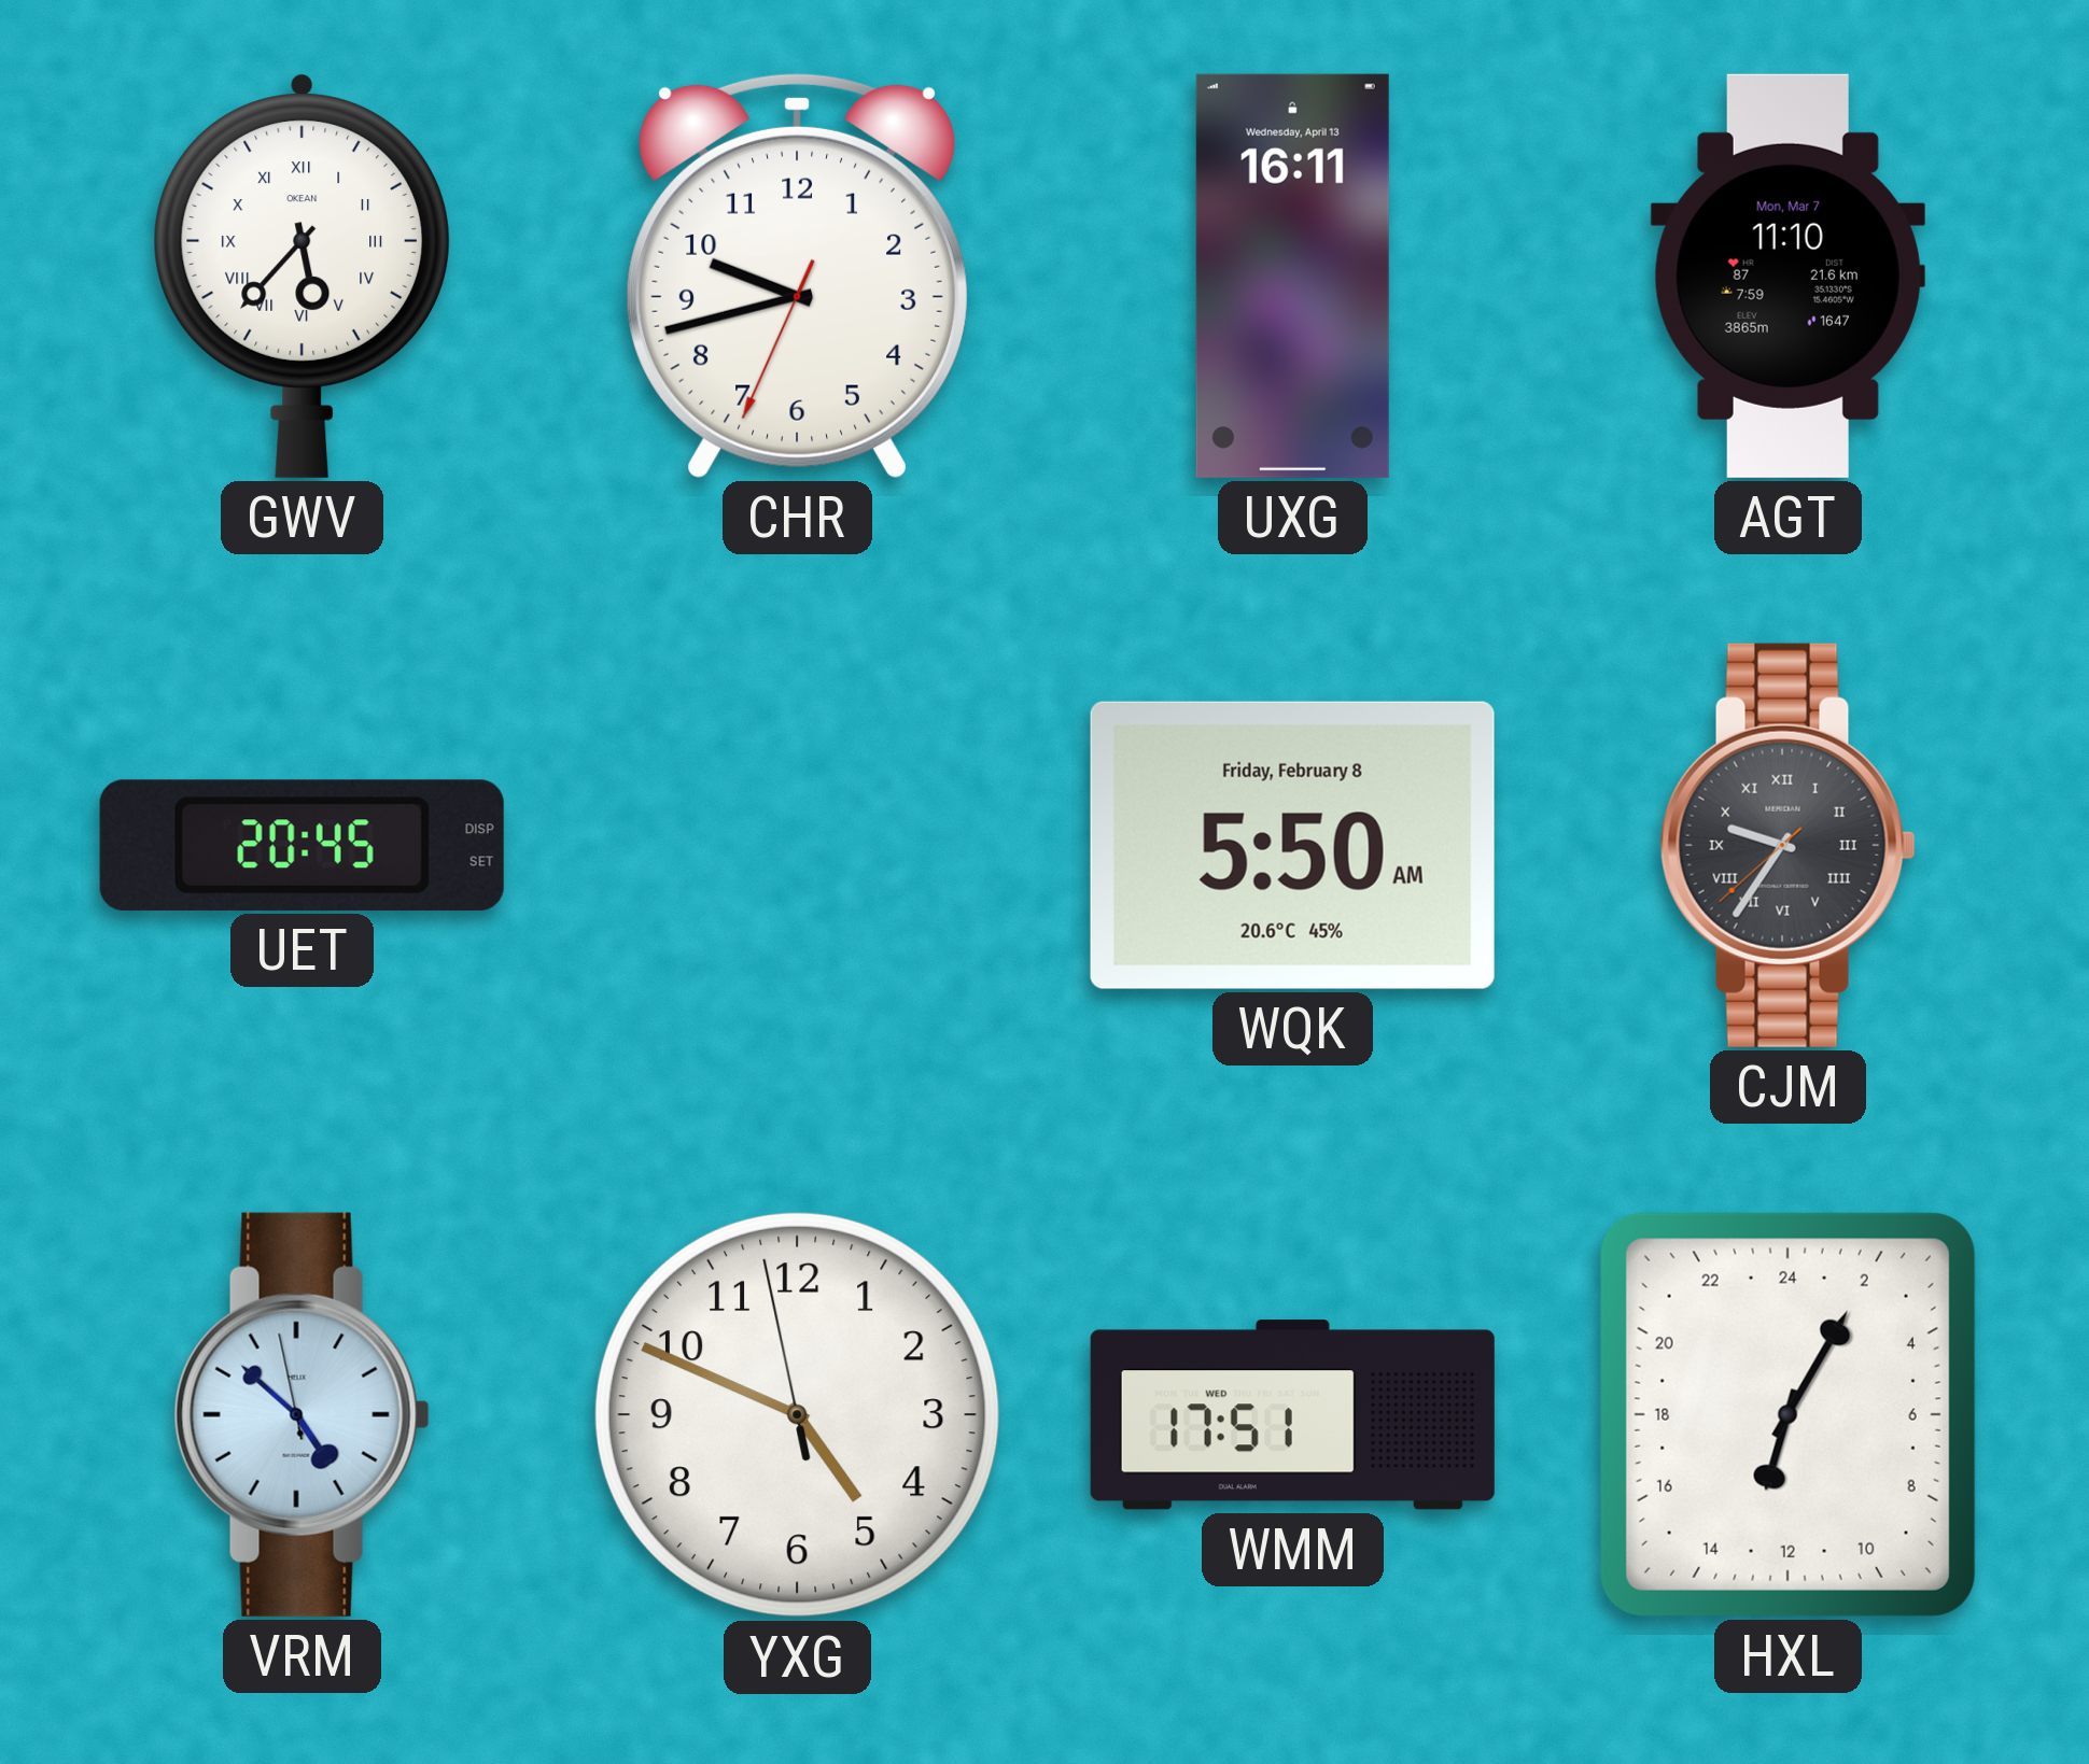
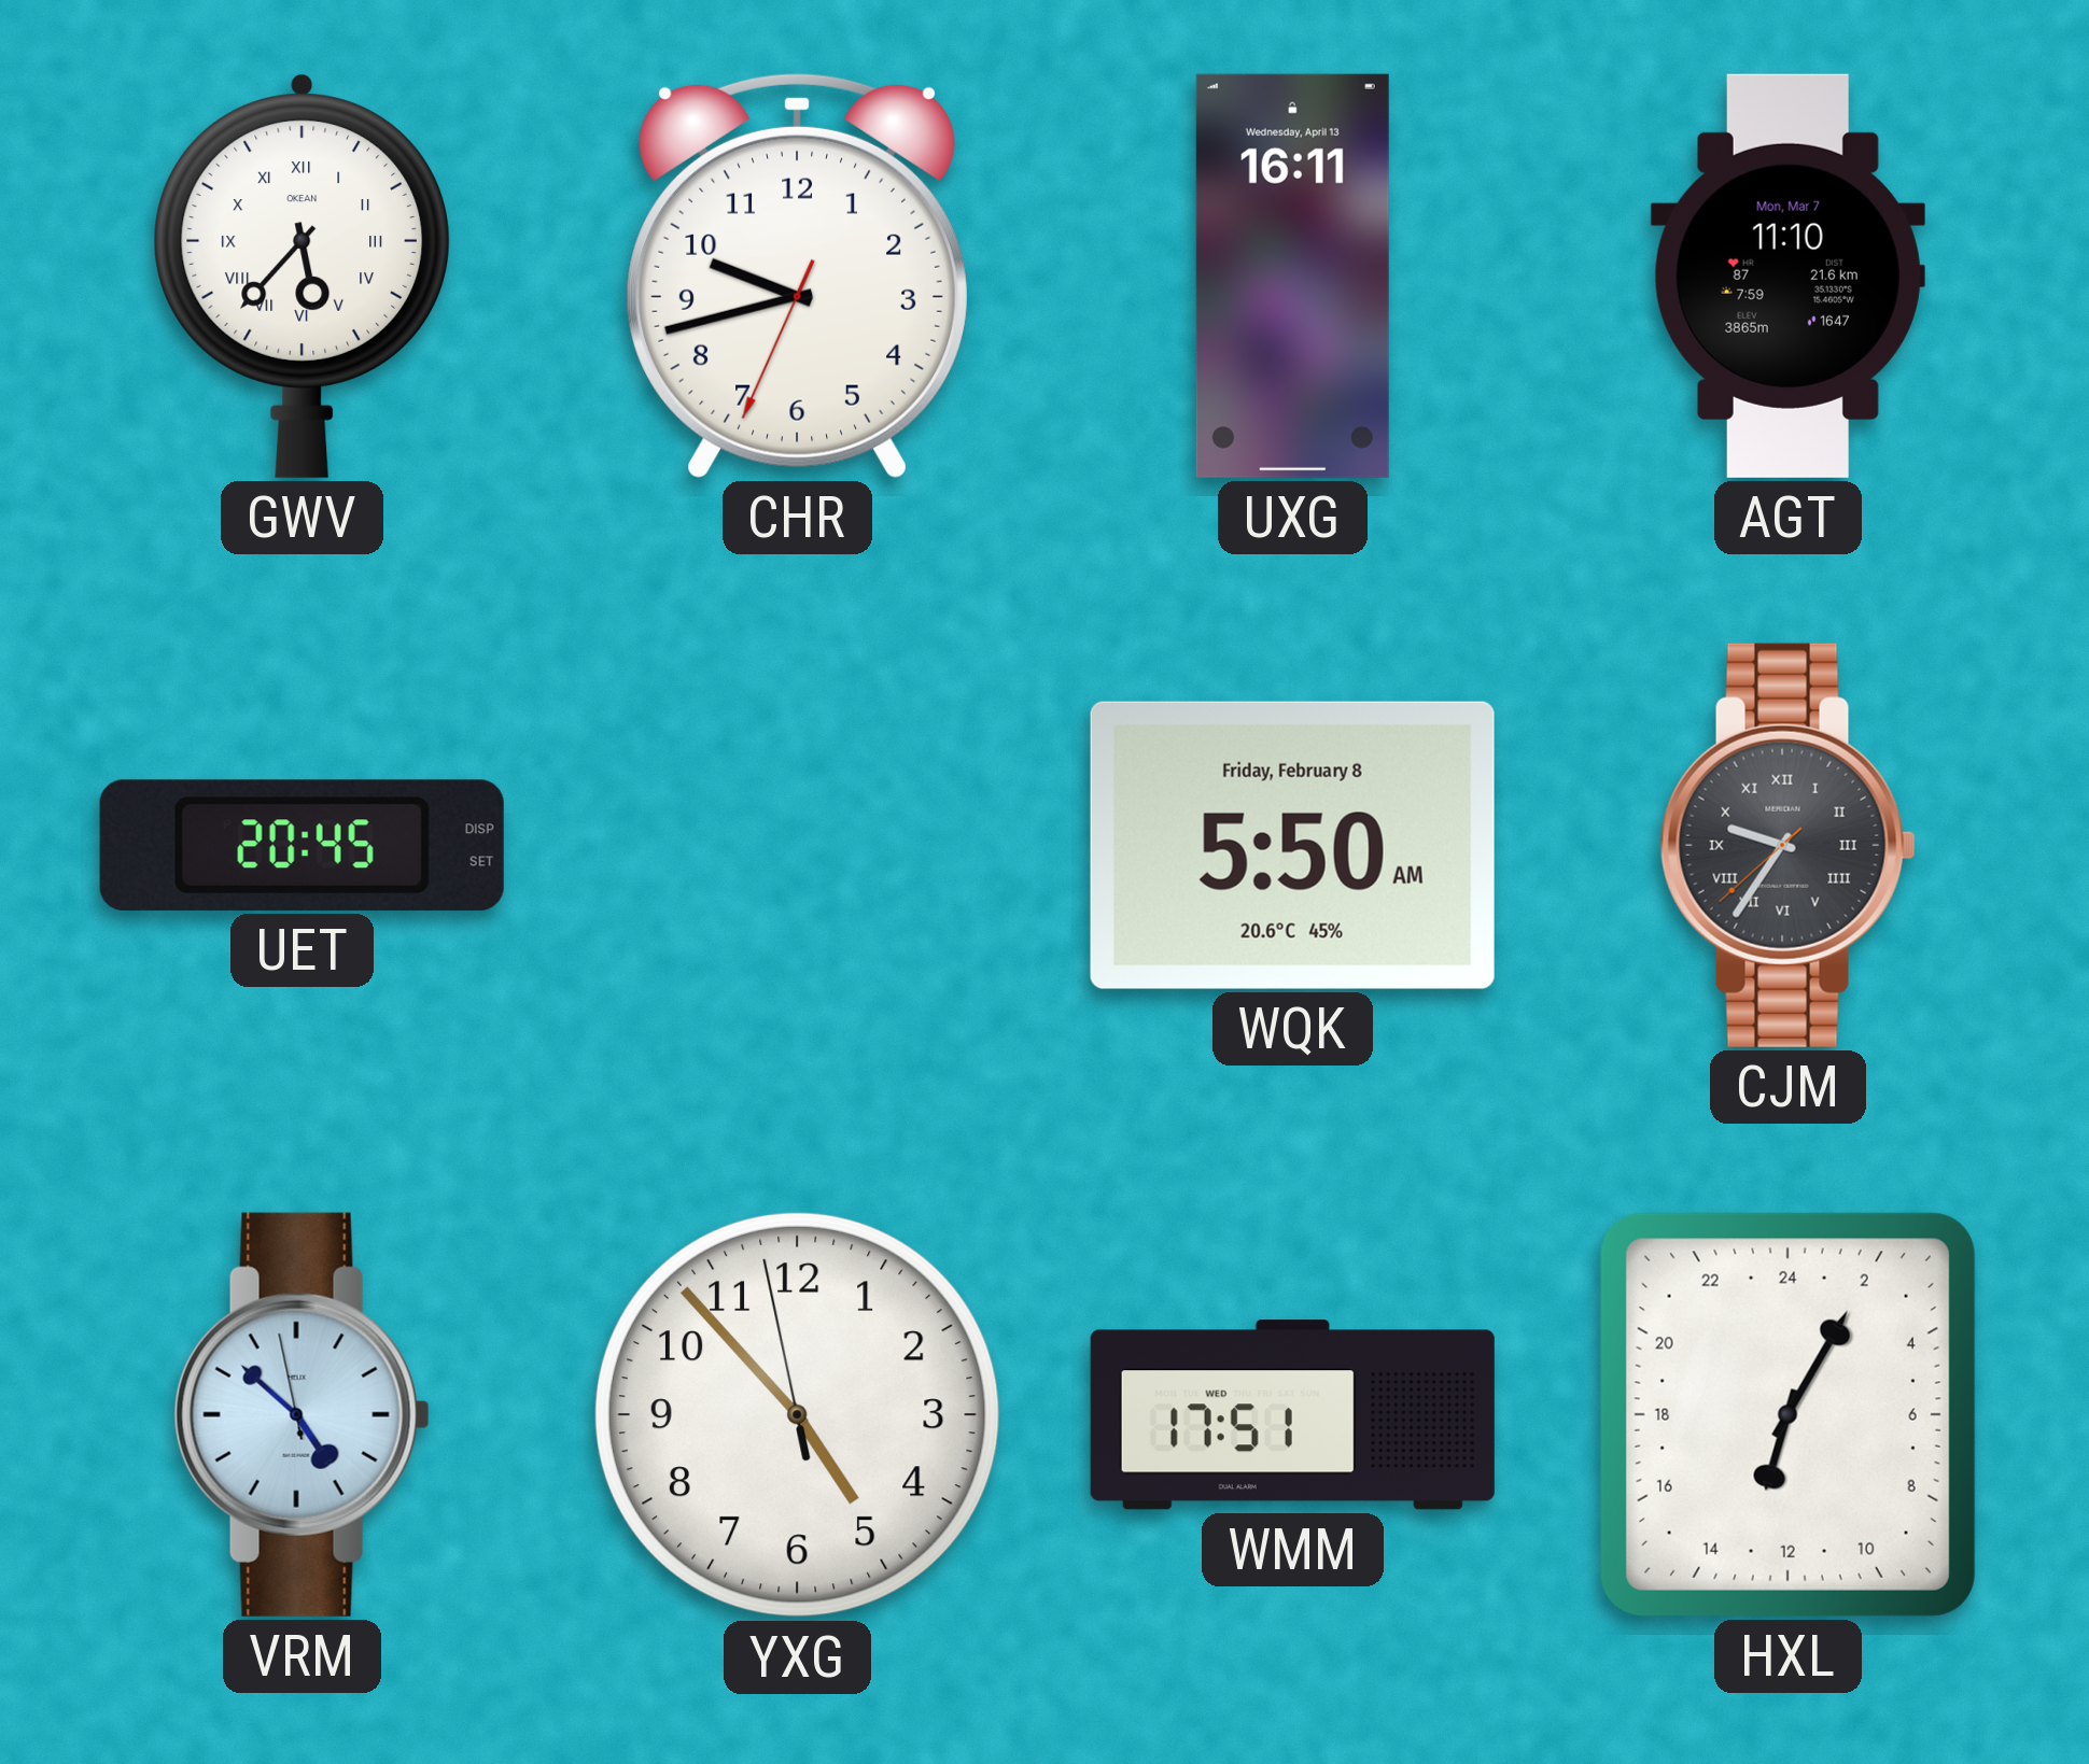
YXG: 4:48 -> 4:52
